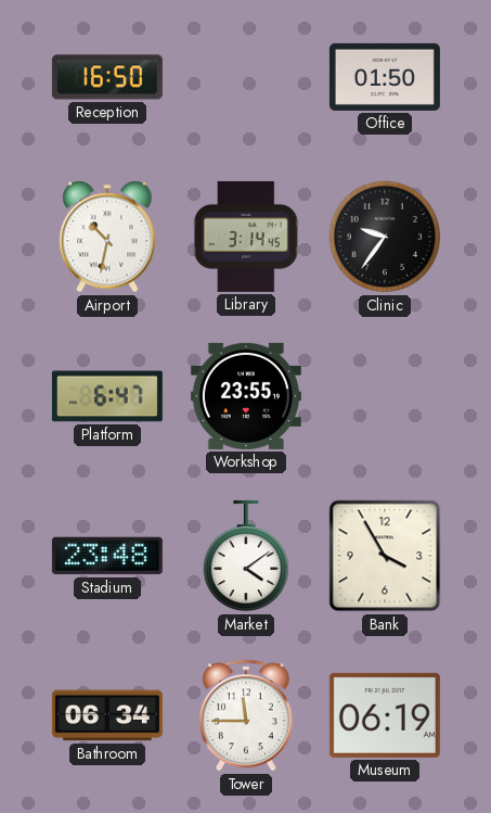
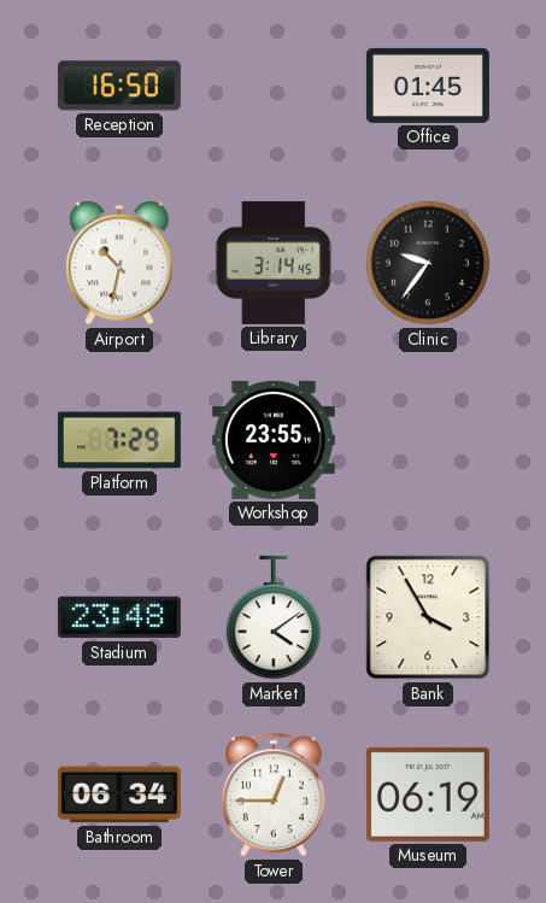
Office: 01:50 -> 01:45
Platform: 6:47 -> 7:29
Tower: 11:45 -> 12:45
